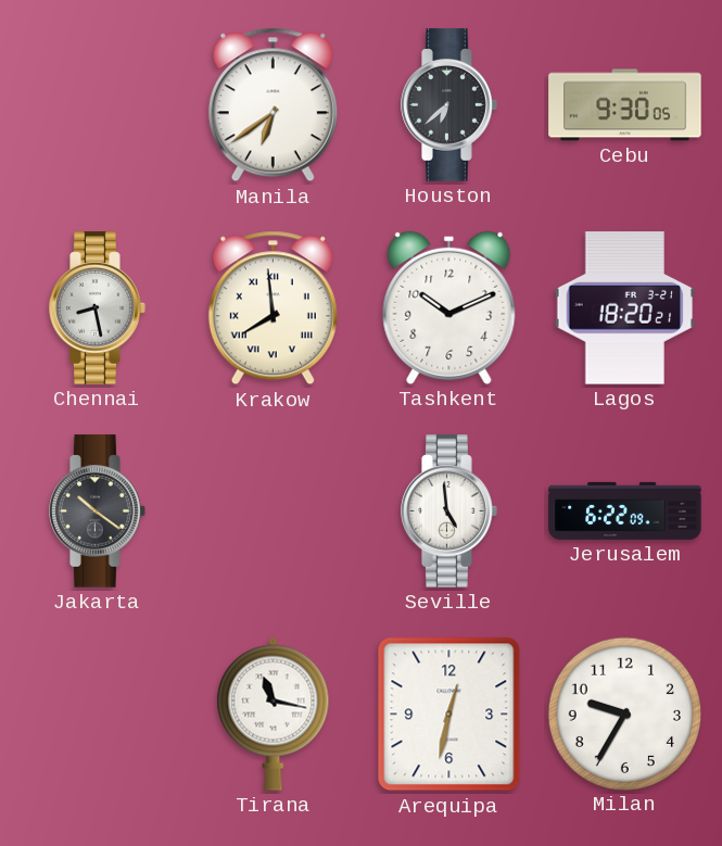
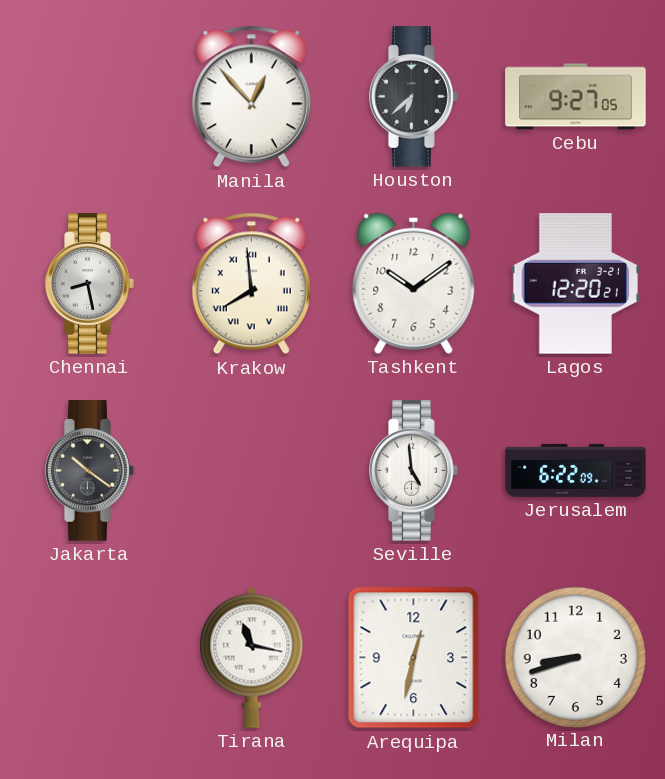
Manila: 6:39 -> 12:53
Cebu: 9:30 -> 9:27
Tashkent: 10:11 -> 10:09
Lagos: 18:20 -> 12:20
Milan: 9:35 -> 8:42
